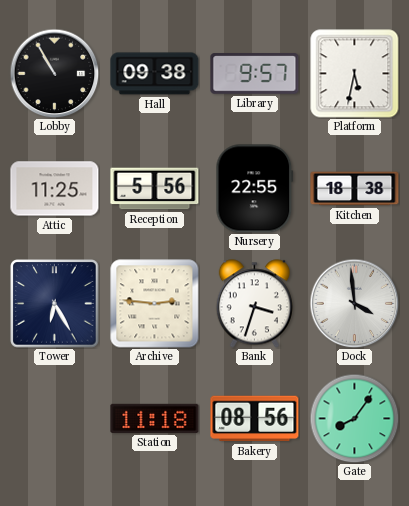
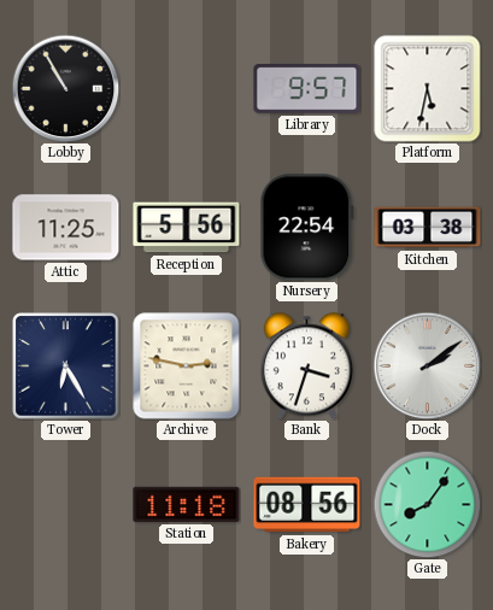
Hall: 09:38 -> none
Nursery: 22:55 -> 22:54
Kitchen: 18:38 -> 03:38
Archive: 2:46 -> 2:47
Dock: 3:59 -> 2:09
